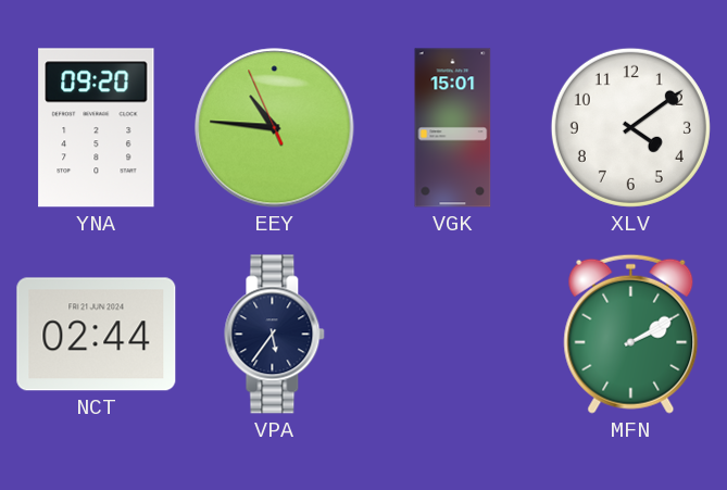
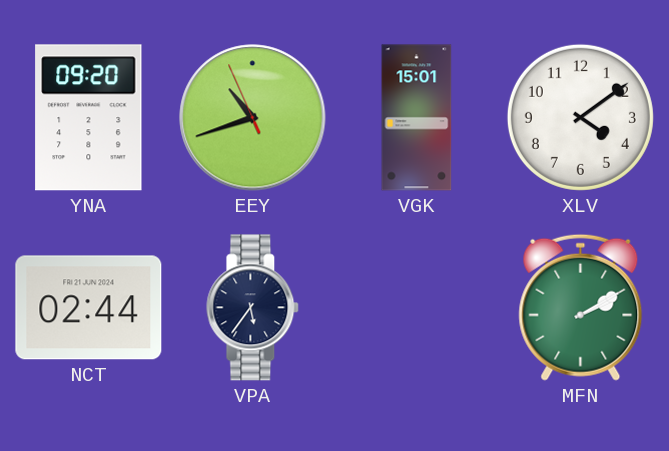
EEY: 10:45 -> 10:41
